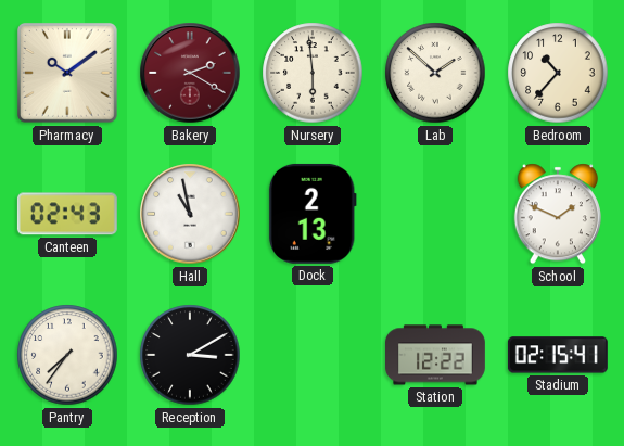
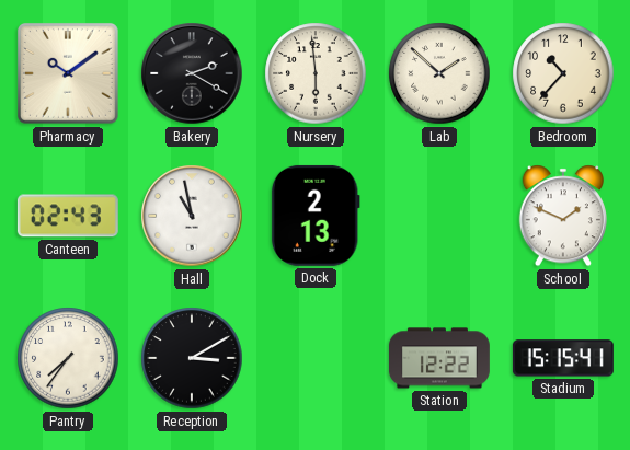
Bakery dial: burgundy -> black
Stadium: 02:15 -> 15:15
